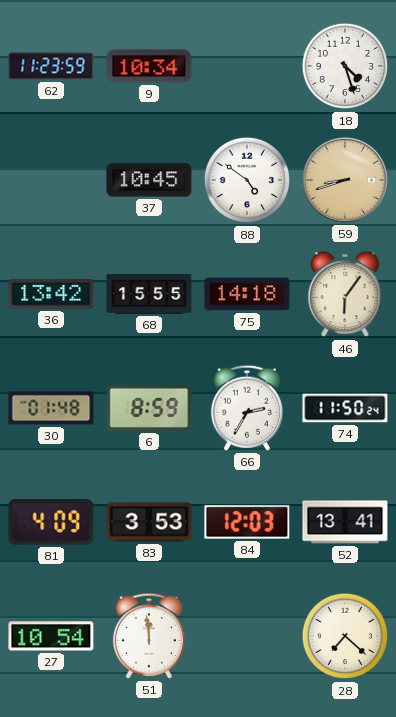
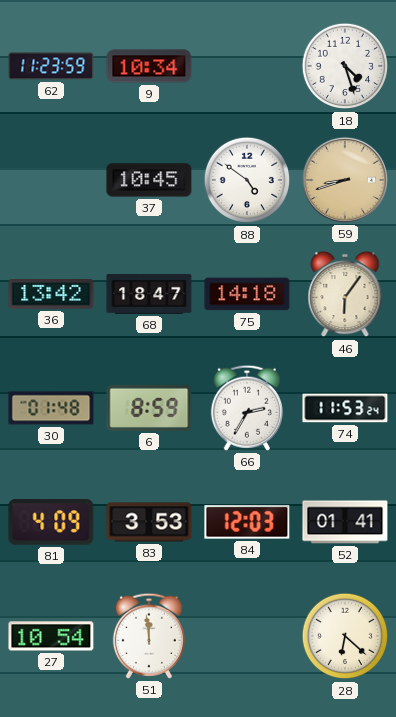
68: 15:55 -> 18:47
74: 11:50 -> 11:53
52: 13:41 -> 01:41
28: 7:22 -> 6:22
